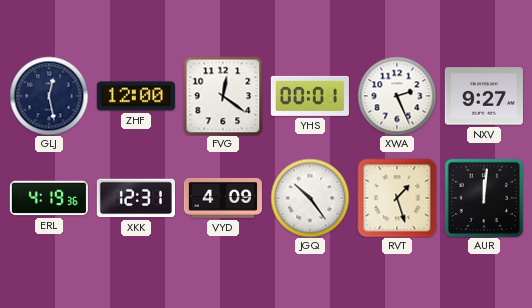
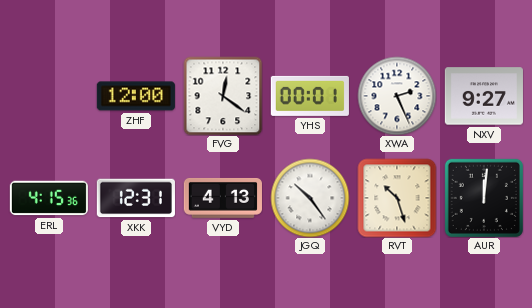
GLJ: 12:28 -> none
ERL: 4:19 -> 4:15
VYD: 4:09 -> 4:13
RVT: 1:27 -> 10:27
